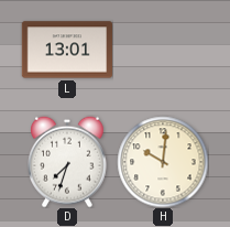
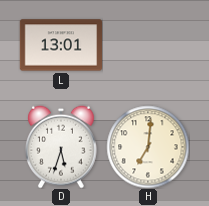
D: 7:33 -> 5:33
H: 10:01 -> 7:01
